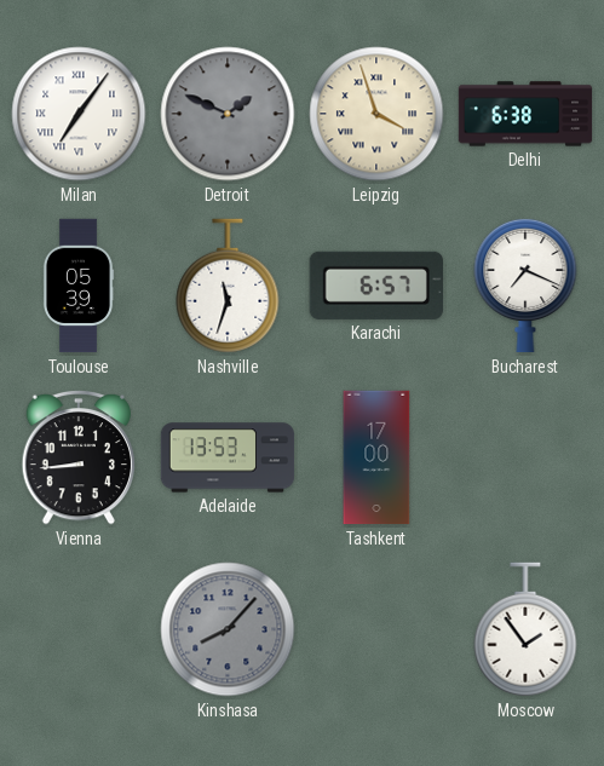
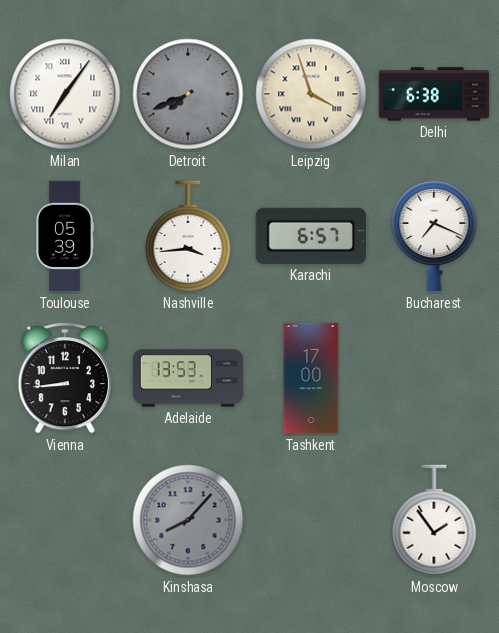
Detroit: 1:49 -> 7:41
Nashville: 11:33 -> 3:44
